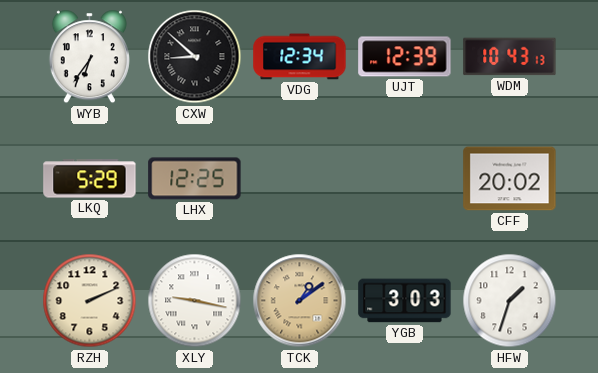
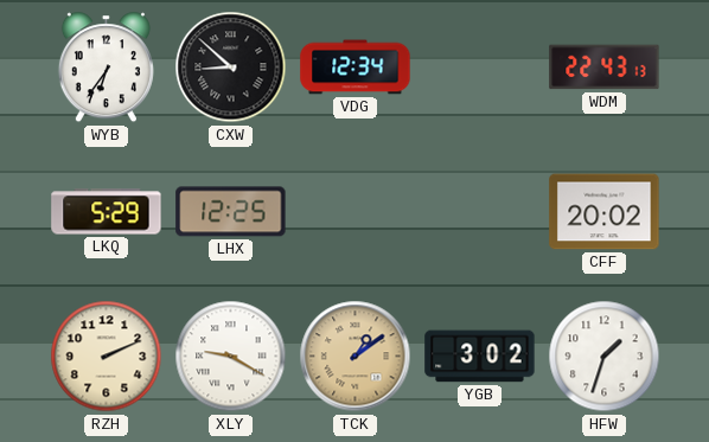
UJT: 12:39 -> none
WDM: 10:43 -> 22:43
XLY: 9:17 -> 9:20
YGB: 3:03 -> 3:02
